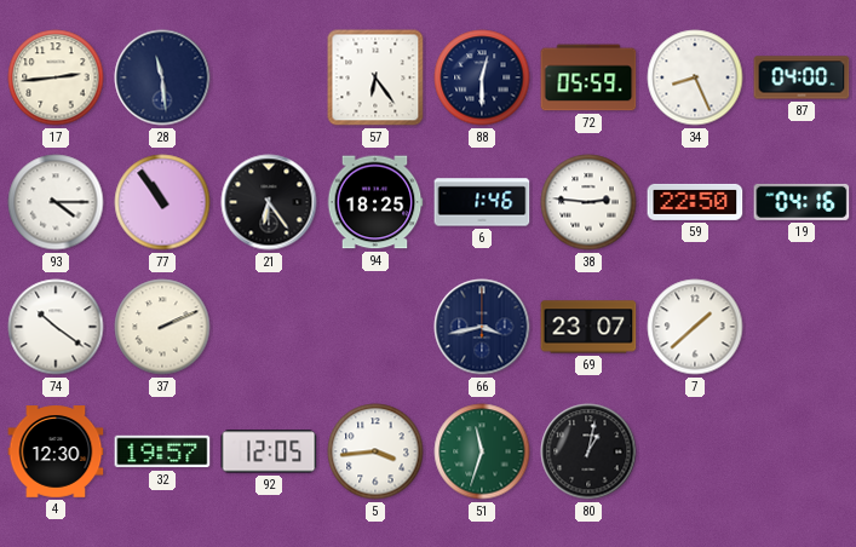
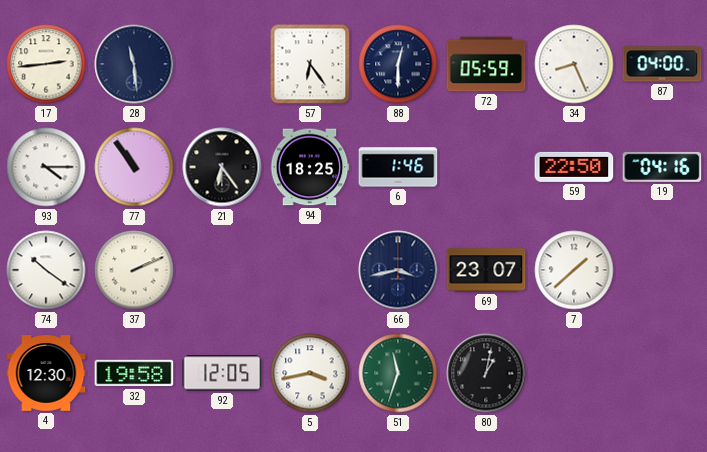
38: 2:46 -> none
32: 19:57 -> 19:58
5: 3:44 -> 3:43
